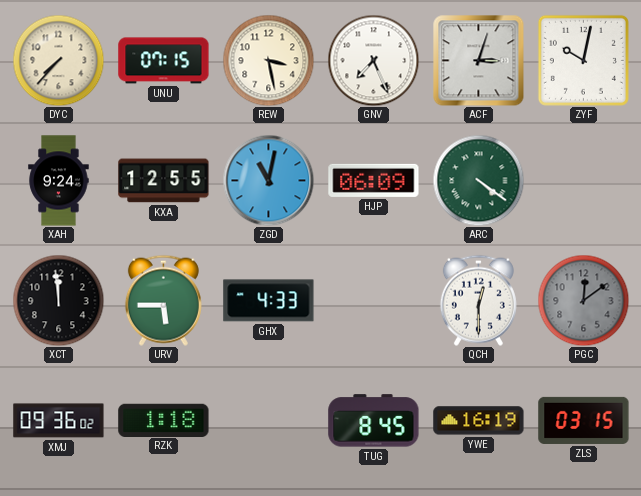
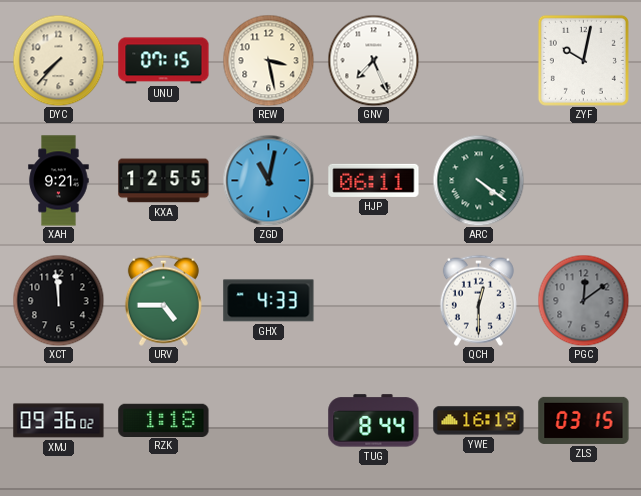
ACF: 3:03 -> none
XAH: 9:24 -> 9:21
HJP: 06:09 -> 06:11
URV: 5:45 -> 4:45
TUG: 8:45 -> 8:44
